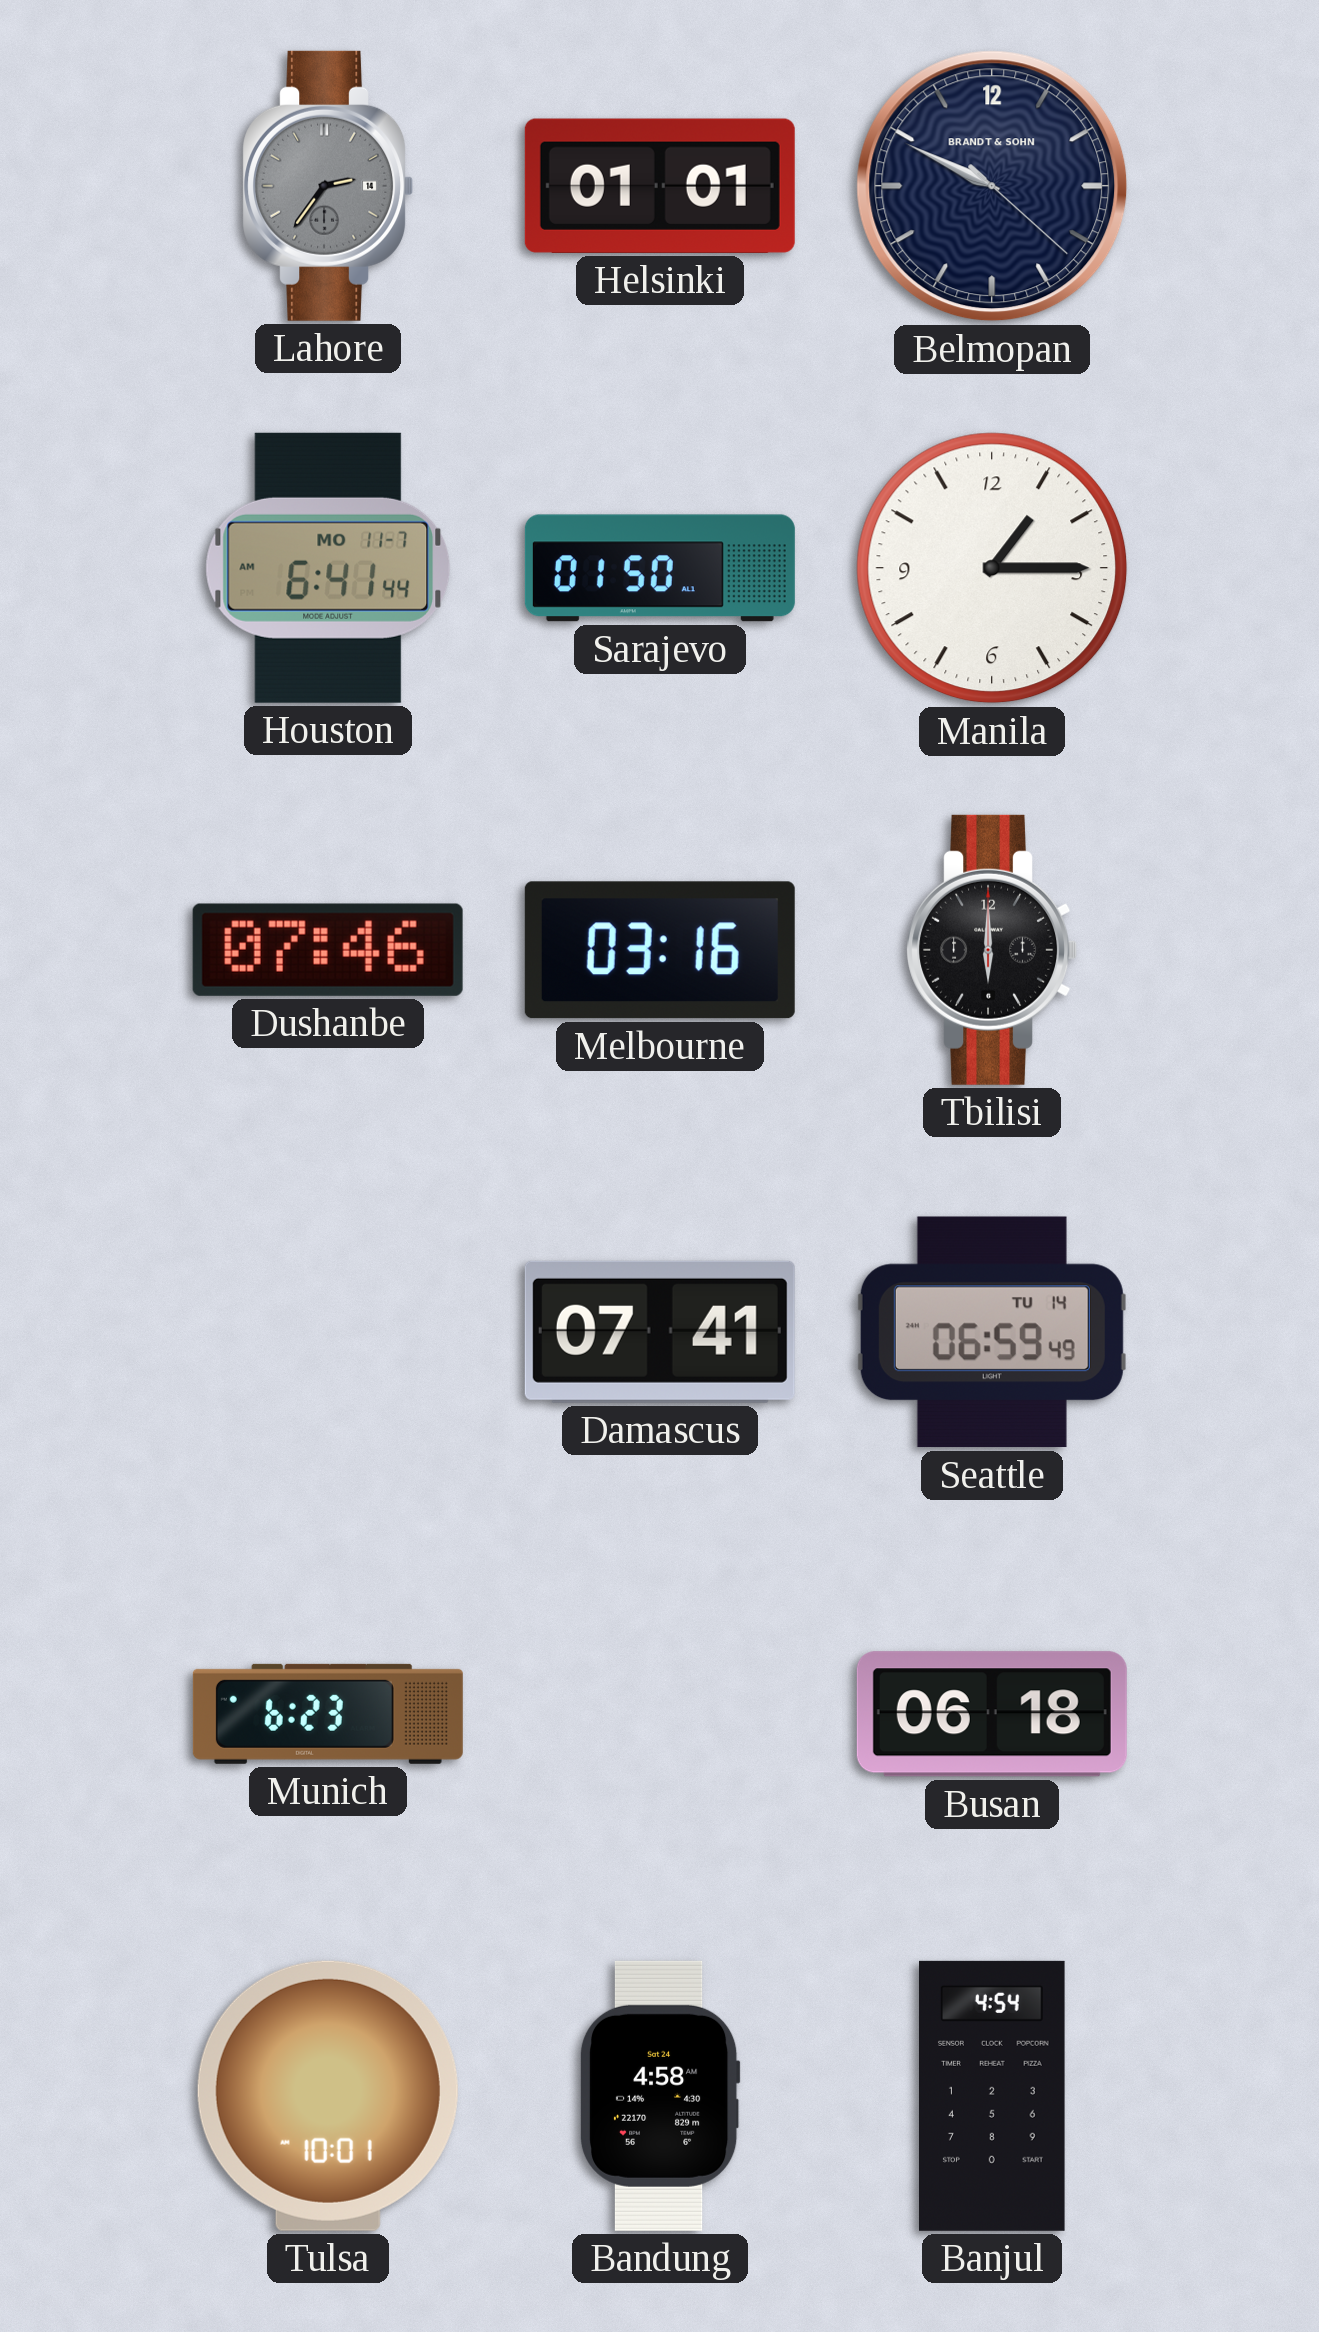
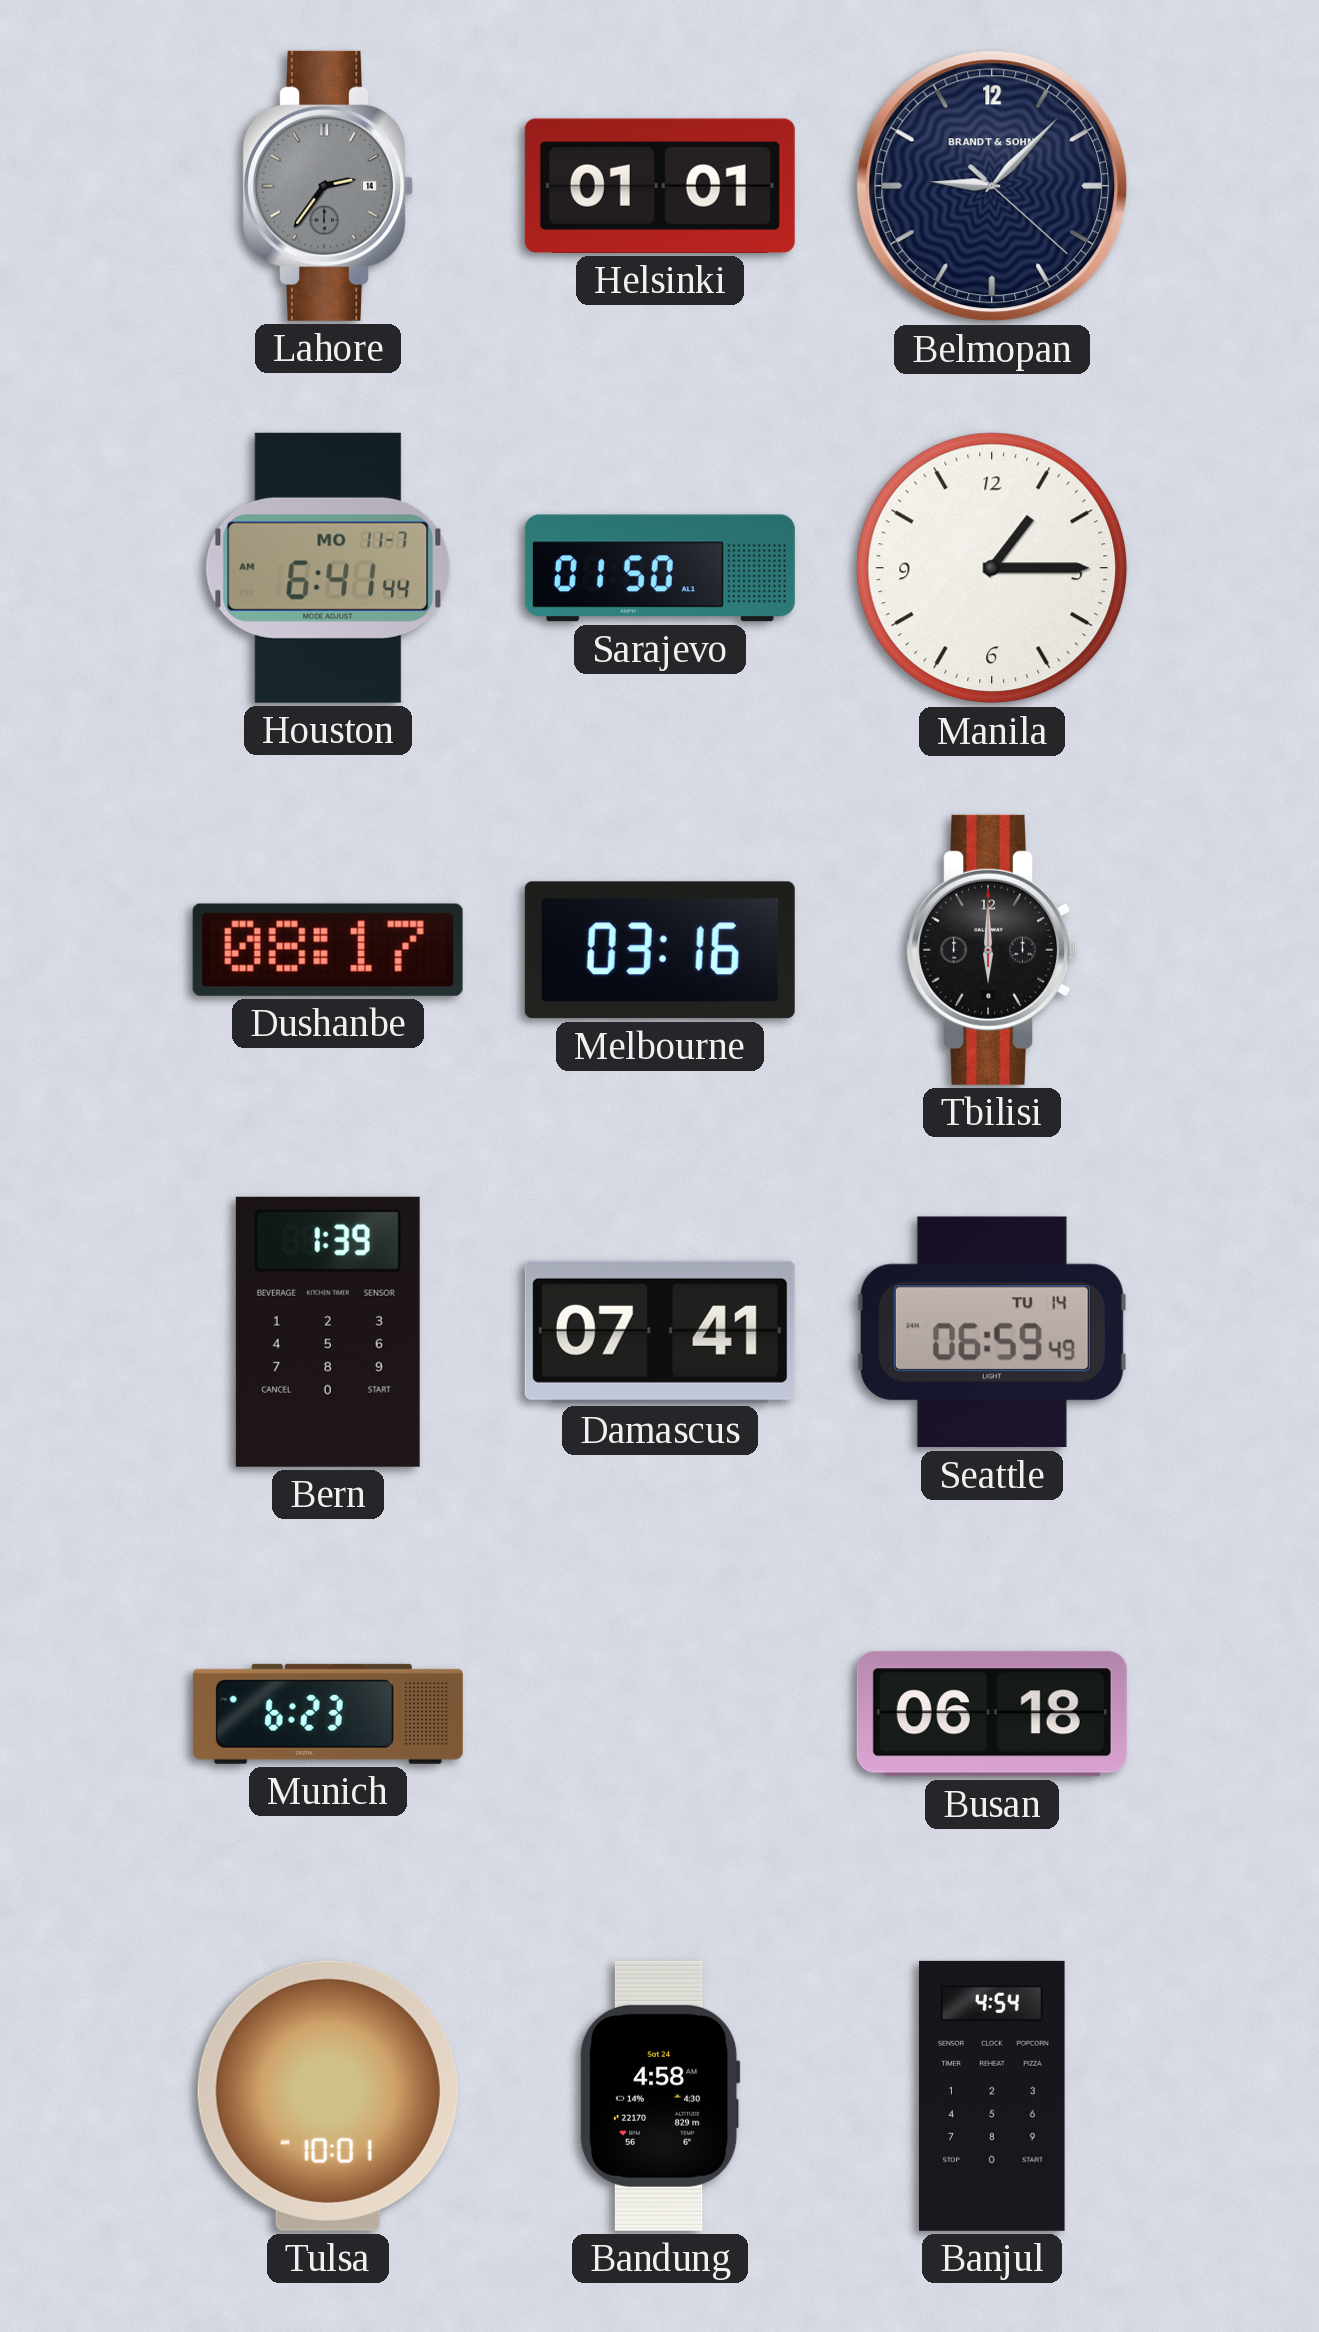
Belmopan: 9:49 -> 9:07
Dushanbe: 07:46 -> 08:17
Bern: none -> 1:39
